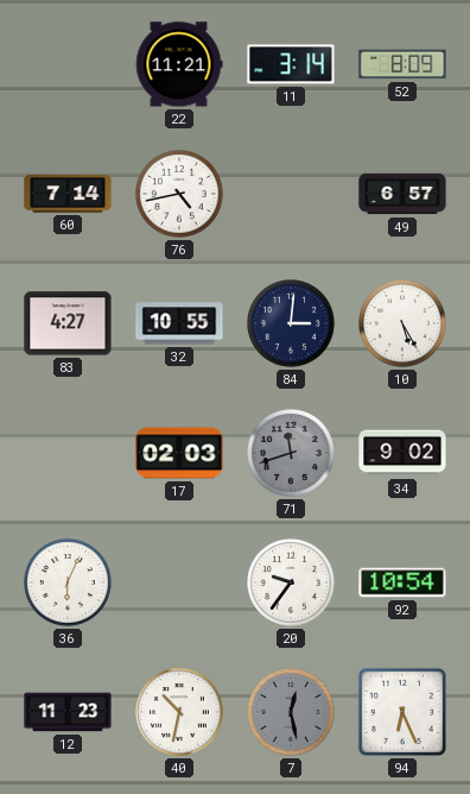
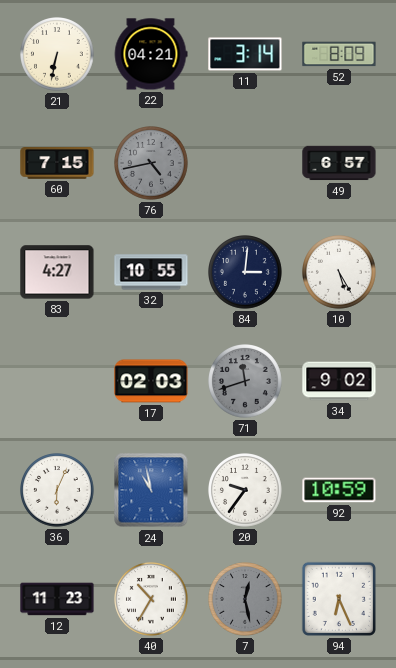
21: none -> 6:32
22: 11:21 -> 04:21
60: 7:14 -> 7:15
76 dial: white -> grey
24: none -> 10:58
92: 10:54 -> 10:59
40: 10:32 -> 10:35
